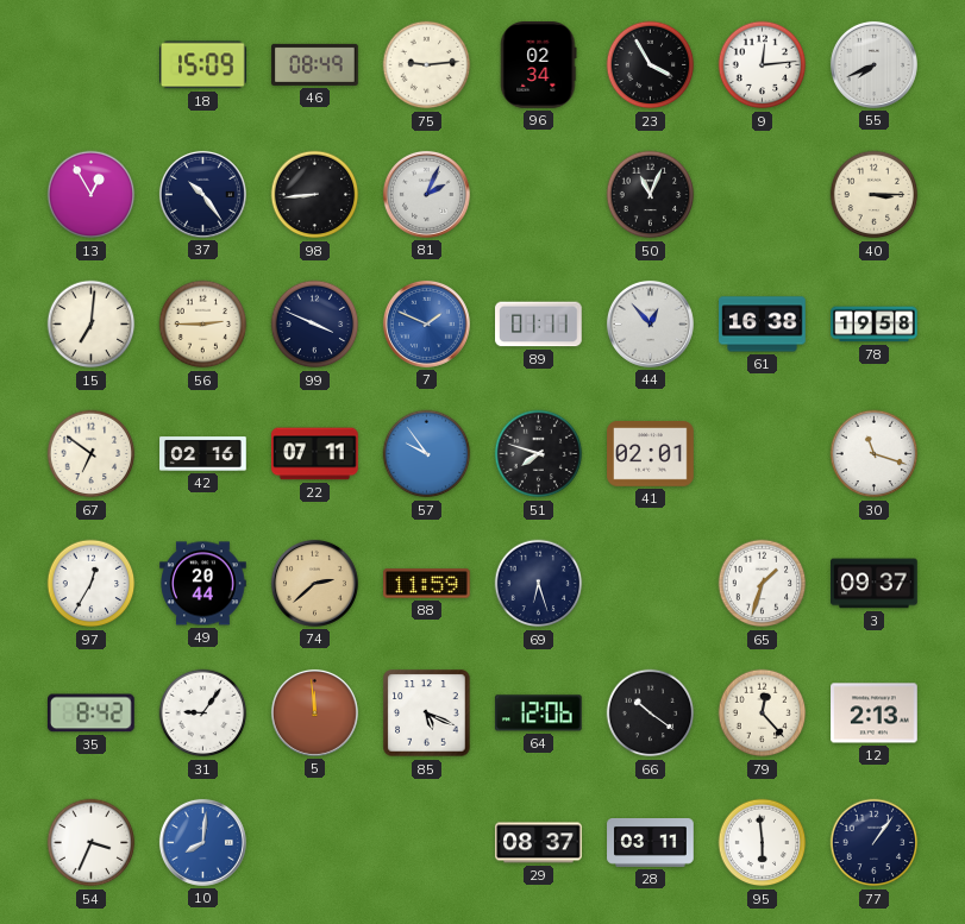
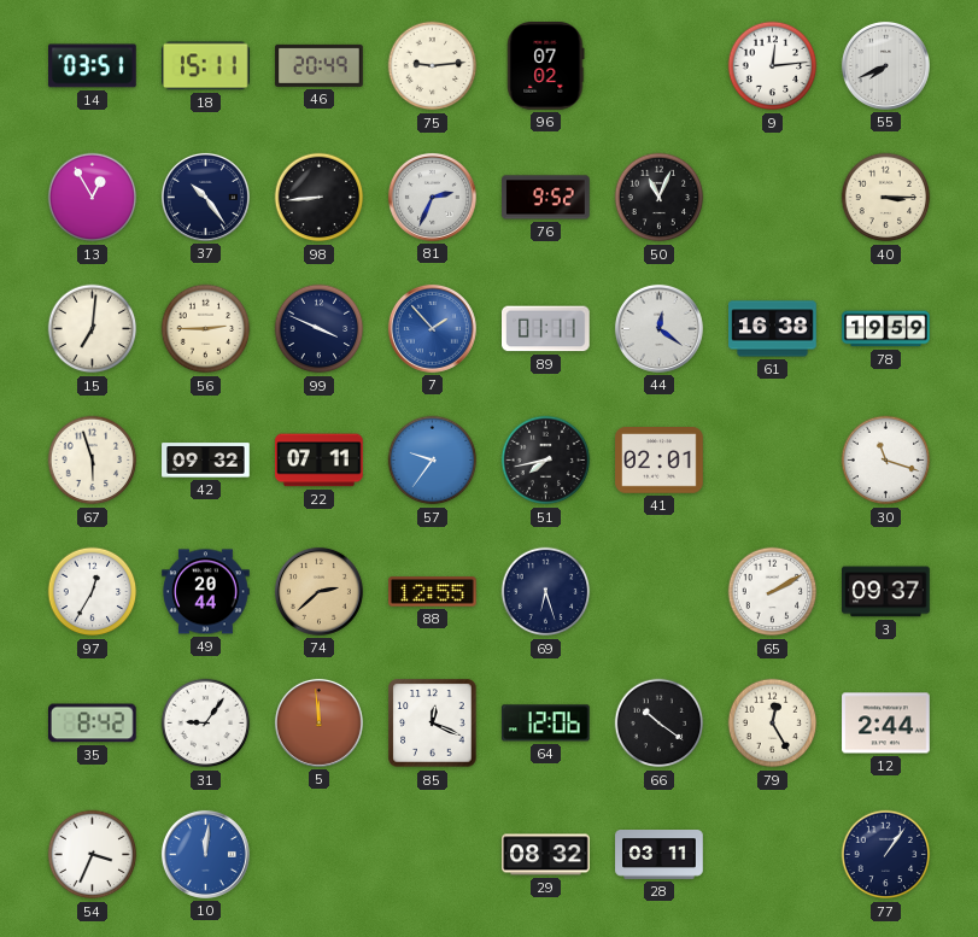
14: none -> 03:51
18: 15:09 -> 15:11
46: 08:49 -> 20:49
96: 02:34 -> 07:02
23: 3:55 -> none
81: 2:04 -> 2:34
76: none -> 9:52
7: 1:49 -> 1:53
44: 12:53 -> 12:21
78: 19:58 -> 19:59
67: 6:51 -> 5:57
42: 02:16 -> 09:32
57: 9:54 -> 9:36
51: 7:48 -> 7:43
88: 11:59 -> 12:55
65: 1:33 -> 2:10
85: 5:19 -> 12:19
79: 12:23 -> 12:25
12: 2:13 -> 2:44
10: 8:01 -> 12:01
29: 08:37 -> 08:32
95: 5:59 -> none
